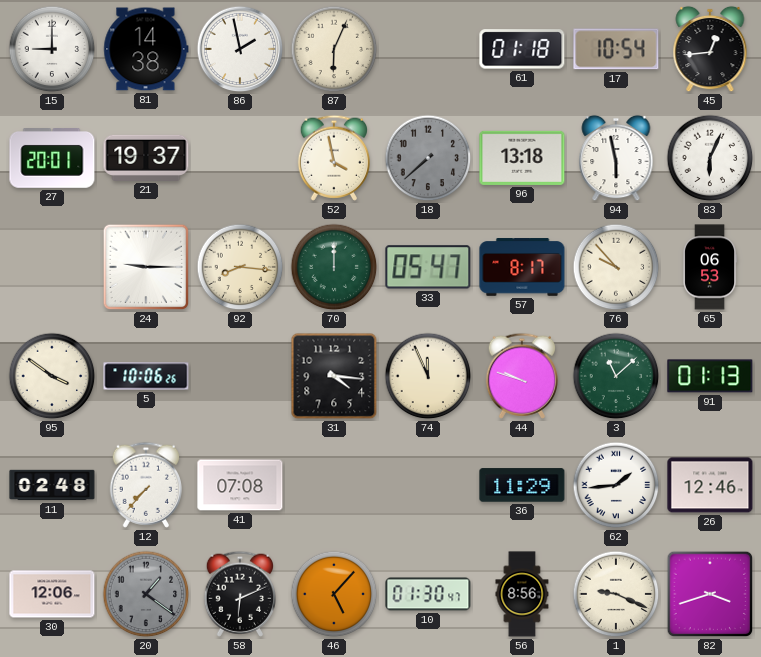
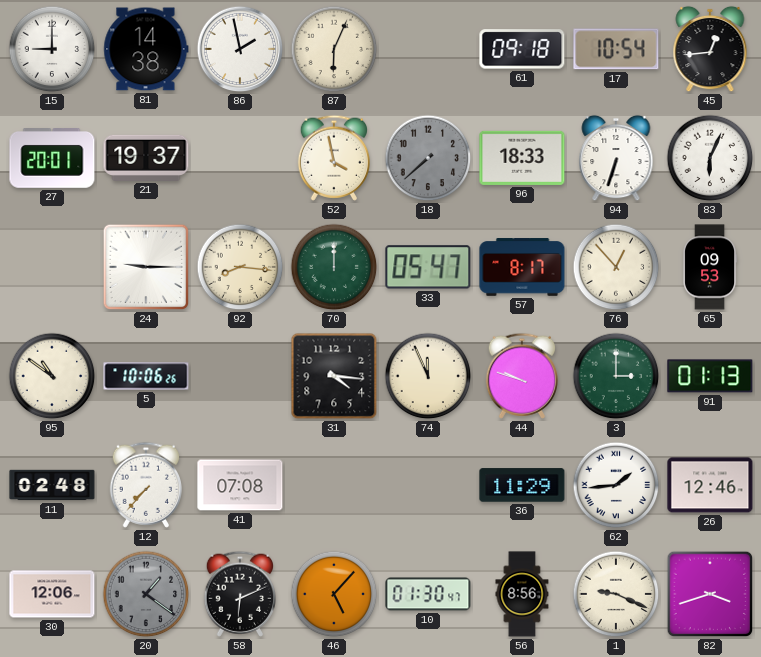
61: 01:18 -> 09:18
96: 13:18 -> 18:33
94: 5:58 -> 6:33
76: 9:53 -> 12:53
65: 06:53 -> 09:53
95: 3:51 -> 10:51
3: 11:08 -> 3:00
